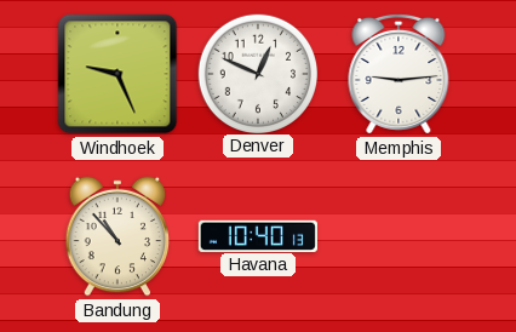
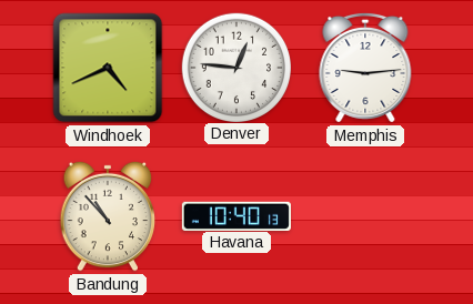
Windhoek: 9:26 -> 4:41
Denver: 12:49 -> 12:46
